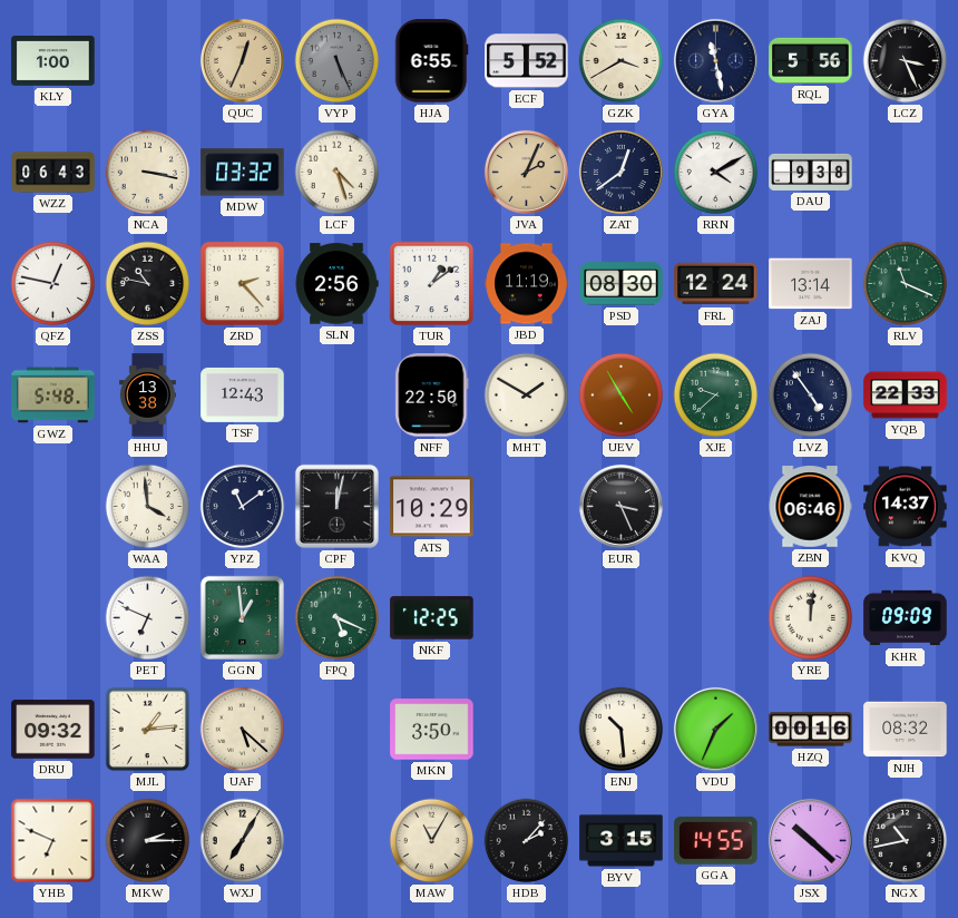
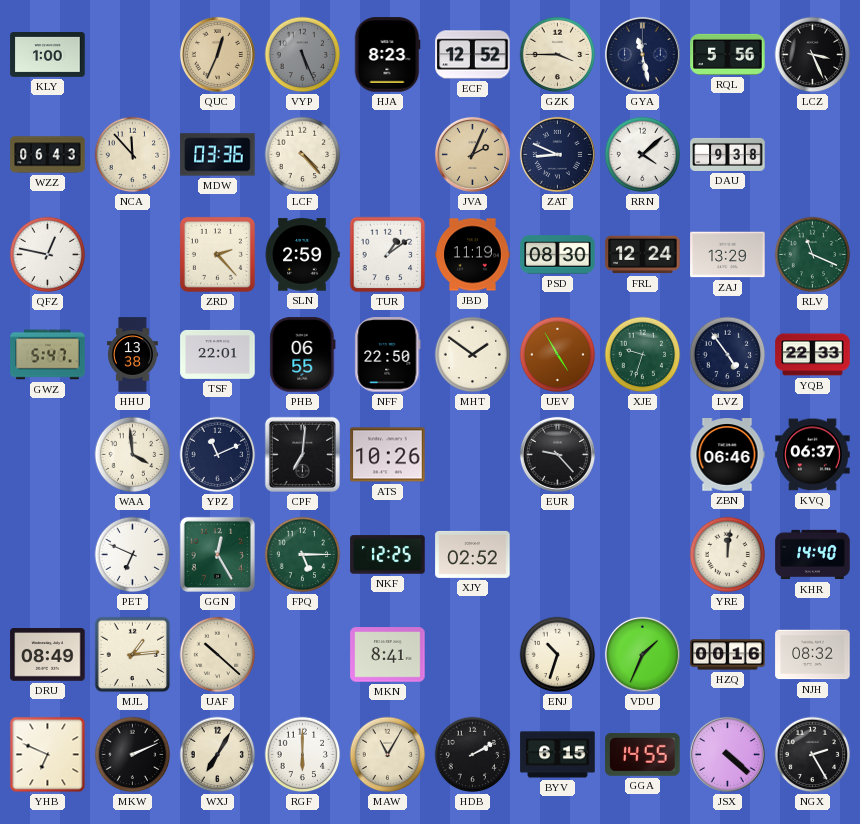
HJA: 6:55 -> 8:23
ECF: 5:52 -> 12:52
GZK: 3:40 -> 3:45
NCA: 3:17 -> 11:53
MDW: 03:32 -> 03:36
LCF: 4:27 -> 4:23
ZAT: 12:39 -> 8:49
RRN: 4:10 -> 4:08
ZSS: 10:47 -> none
SLN: 2:56 -> 2:59
ZAJ: 13:14 -> 13:29
GWZ: 5:48 -> 5:47
TSF: 12:43 -> 22:01
PHB: none -> 06:55
MHT: 1:50 -> 1:51
XJE: 9:38 -> 9:33
YPZ: 11:09 -> 11:11
CPF: 12:02 -> 7:01
ATS: 10:29 -> 10:26
EUR: 3:26 -> 9:23
KVQ: 14:37 -> 06:37
GGN: 12:59 -> 12:25
FPQ: 5:19 -> 5:15
XJY: none -> 02:52
KHR: 09:09 -> 14:40
DRU: 09:32 -> 08:49
UAF: 5:22 -> 10:22
MKN: 3:50 -> 8:41
ENJ: 10:29 -> 10:33
MKW: 2:15 -> 2:11
RGF: none -> 6:00
HDB: 2:07 -> 2:10
BYV: 3:15 -> 6:15
JSX: 10:22 -> 4:22
NGX: 10:43 -> 2:25
